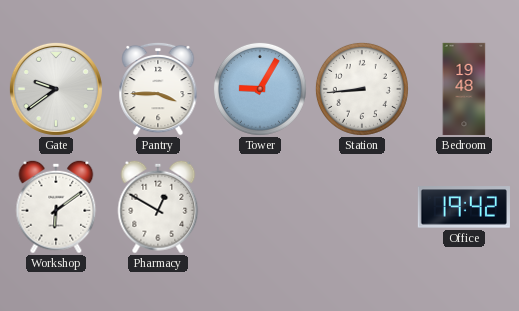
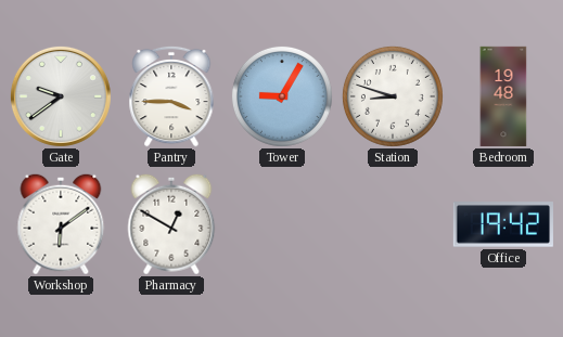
Station: 8:44 -> 8:48
